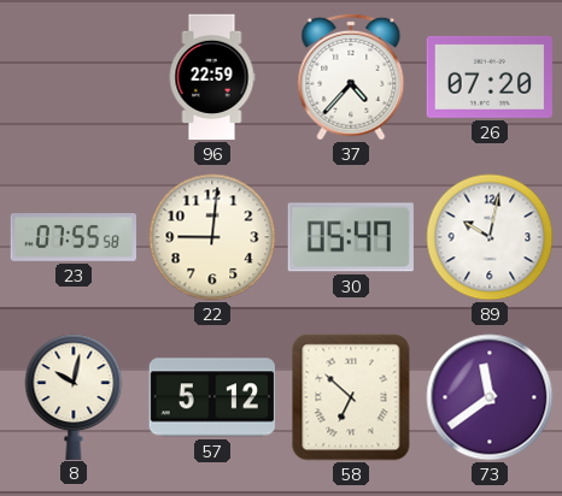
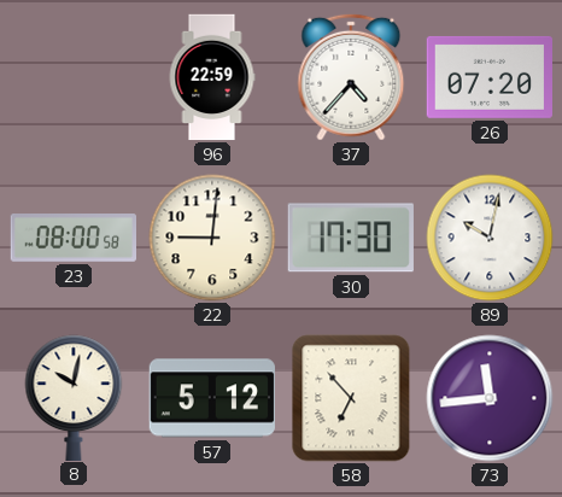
23: 07:55 -> 08:00
30: 05:47 -> 17:30
58: 6:52 -> 6:53
73: 11:39 -> 11:44
